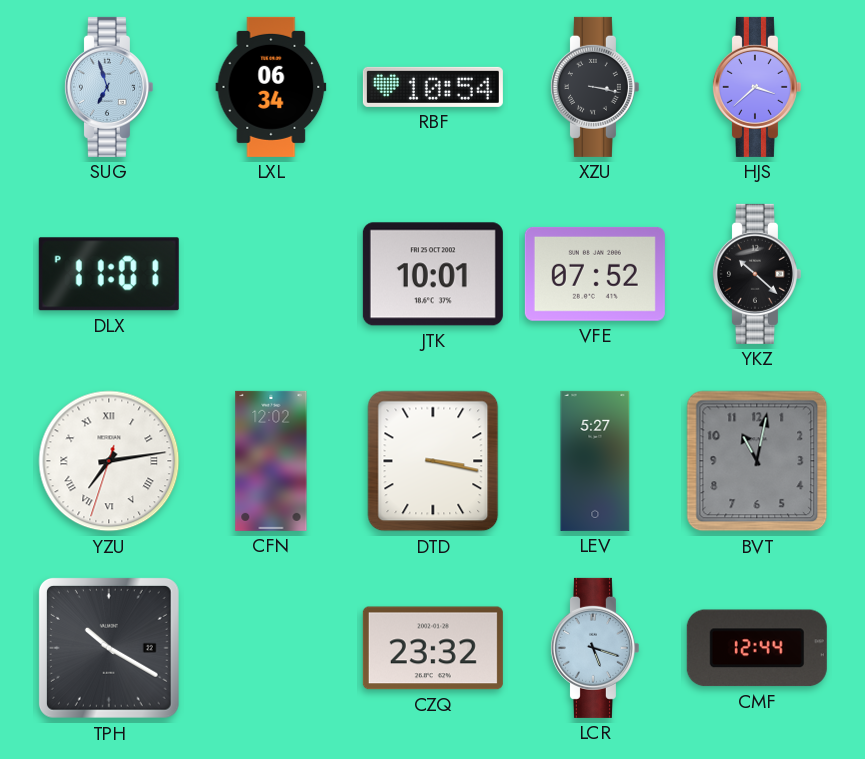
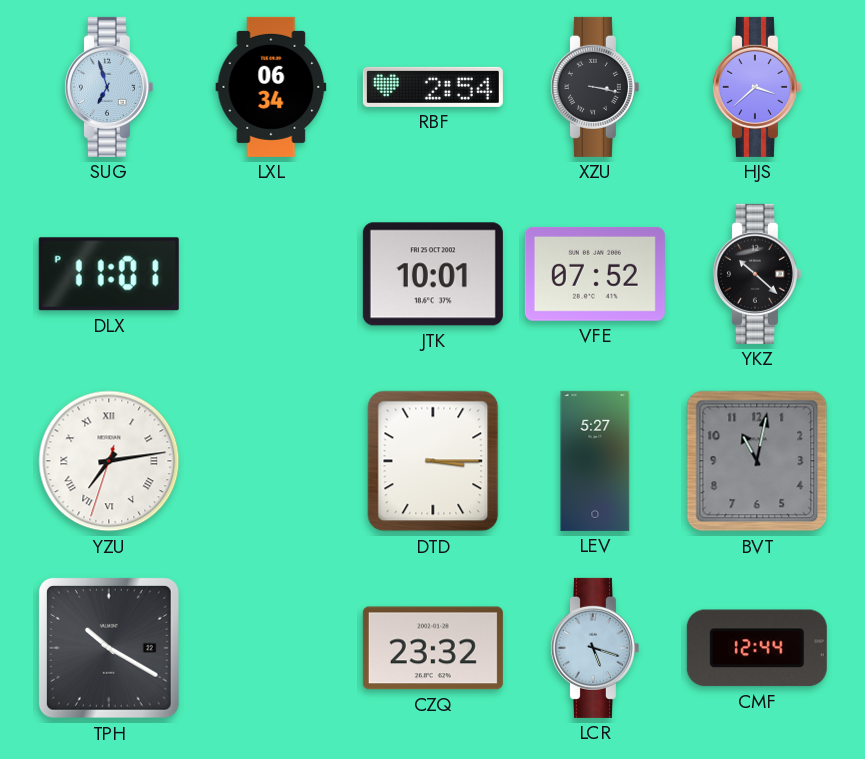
RBF: 10:54 -> 2:54
CFN: 12:02 -> none
DTD: 3:17 -> 3:15
